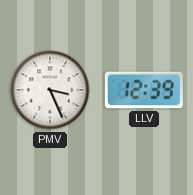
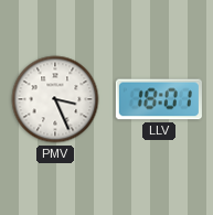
LLV: 12:39 -> 18:01
